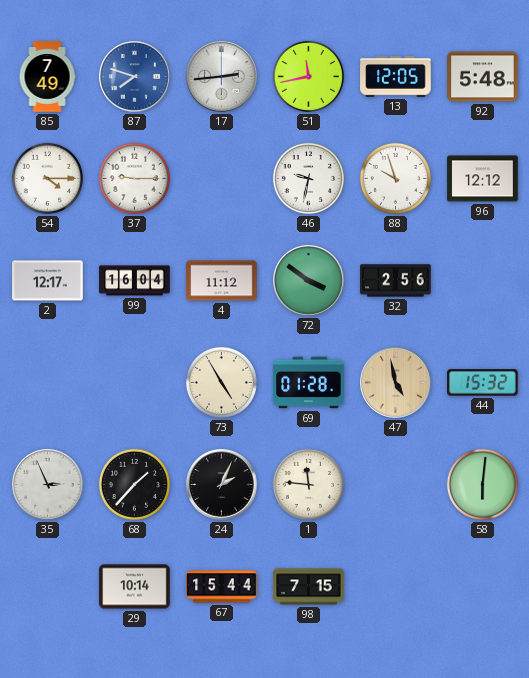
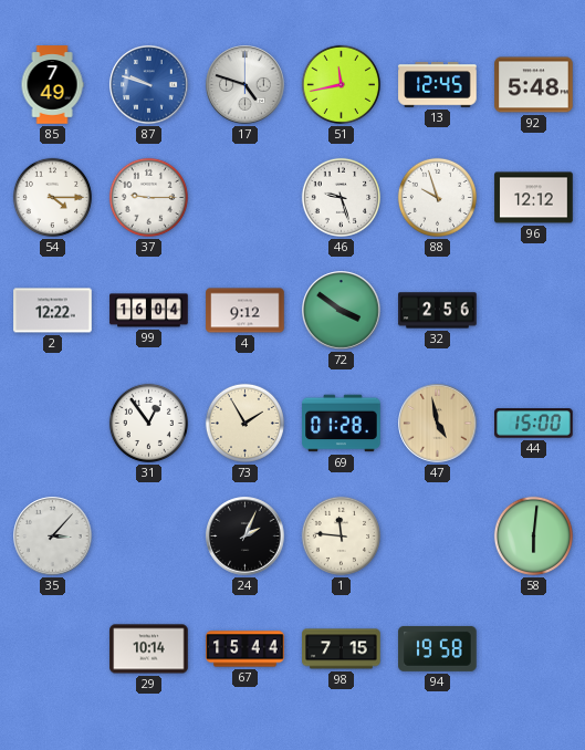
87: 7:48 -> 9:48
17: 2:44 -> 4:48
13: 12:05 -> 12:45
46: 9:32 -> 9:27
2: 12:17 -> 12:22
4: 11:12 -> 9:12
31: none -> 12:54
73: 4:55 -> 1:55
44: 15:32 -> 15:00
35: 2:56 -> 3:07
68: 1:37 -> none
94: none -> 19:58
